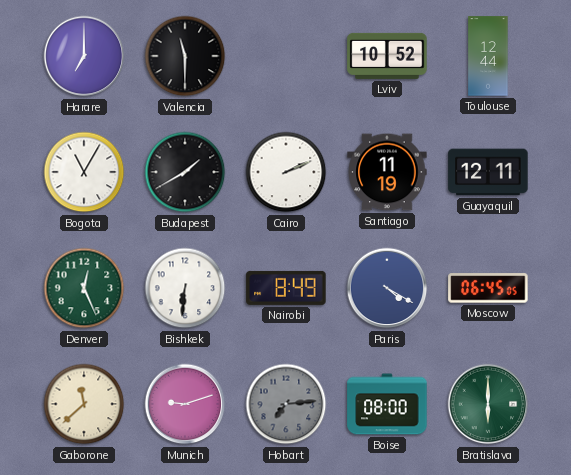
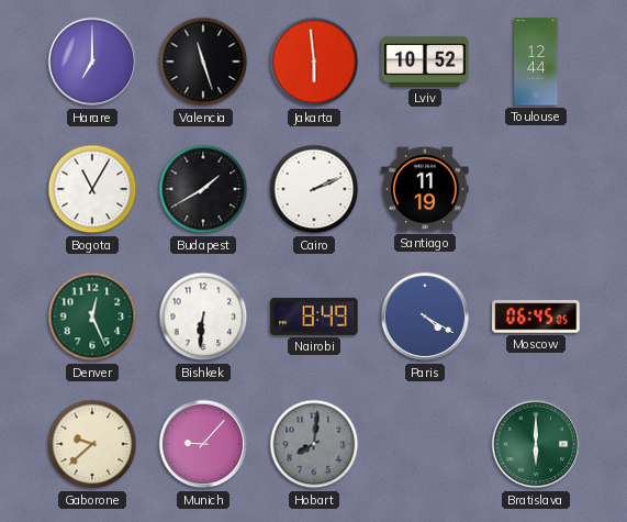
Valencia: 11:30 -> 11:27
Jakarta: none -> 5:59
Guayaquil: 12:11 -> none
Gaborone: 11:38 -> 9:38
Munich: 9:12 -> 9:07
Hobart: 7:14 -> 8:01
Boise: 08:00 -> none
